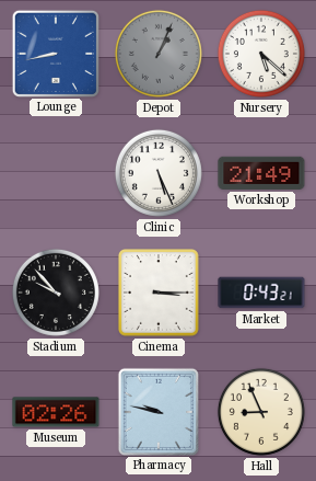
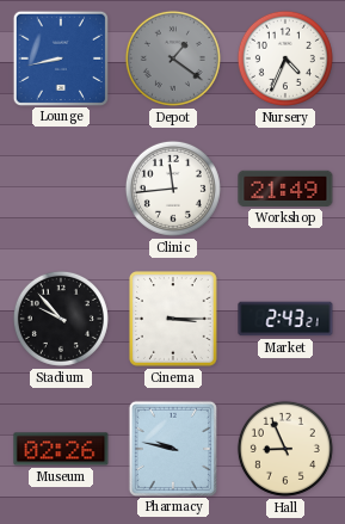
Depot: 1:04 -> 1:21
Nursery: 5:22 -> 4:34
Clinic: 5:26 -> 11:44
Market: 0:43 -> 2:43
